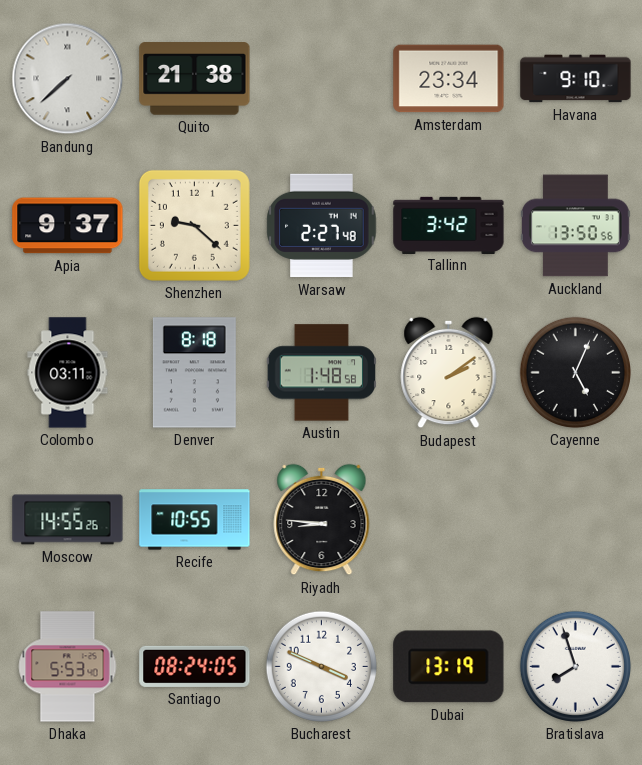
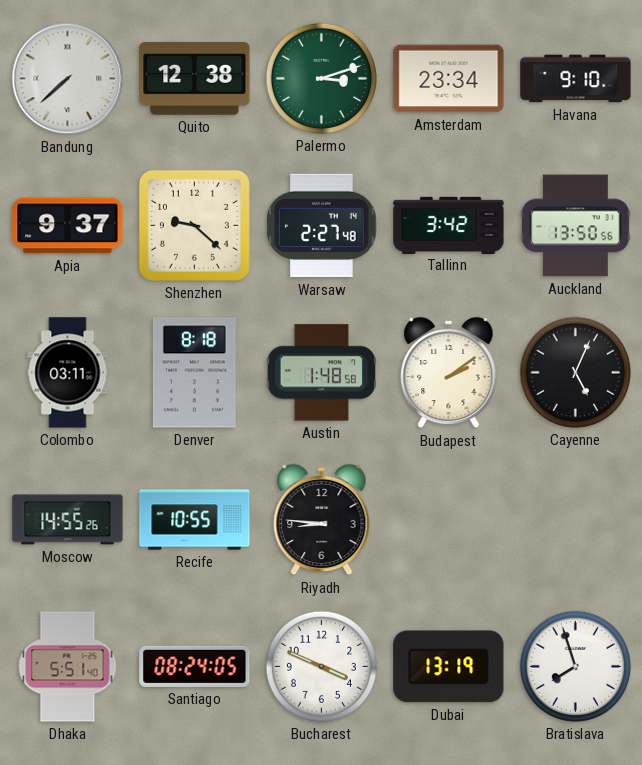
Quito: 21:38 -> 12:38
Palermo: none -> 3:12
Dhaka: 5:53 -> 5:51
